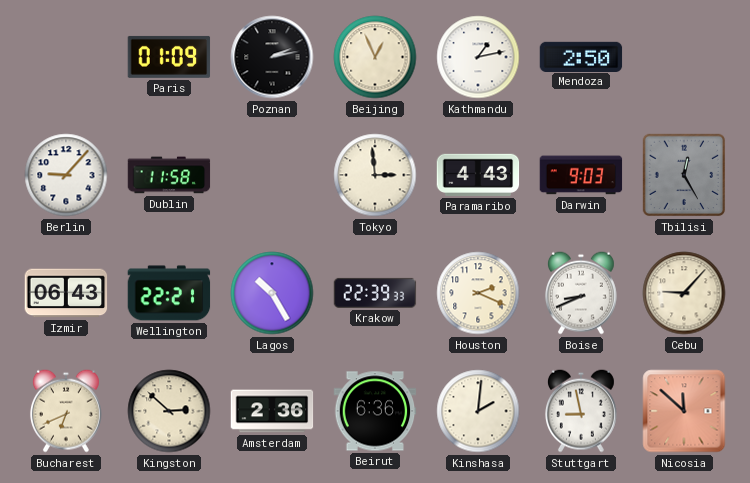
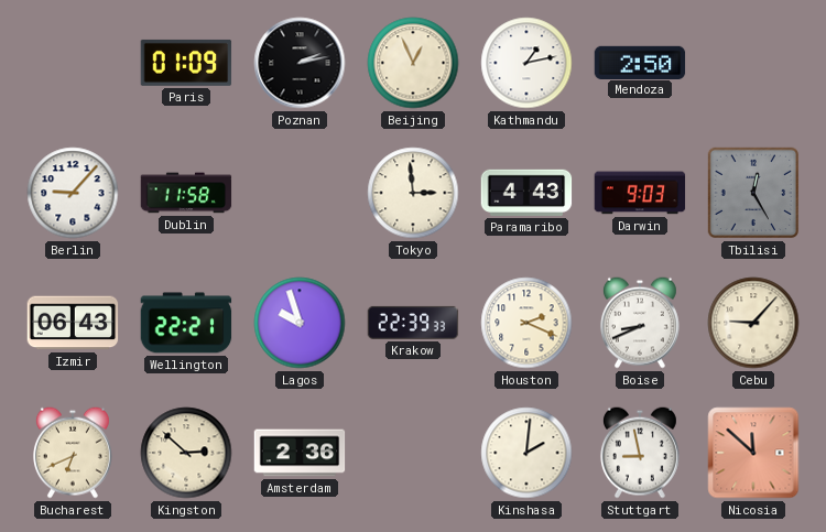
Lagos: 10:25 -> 9:57
Beirut: 6:36 -> none
